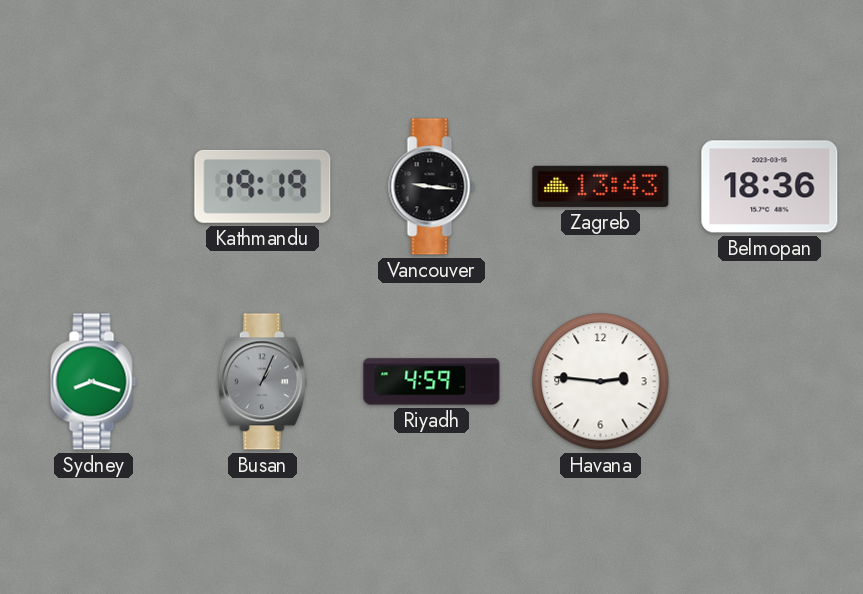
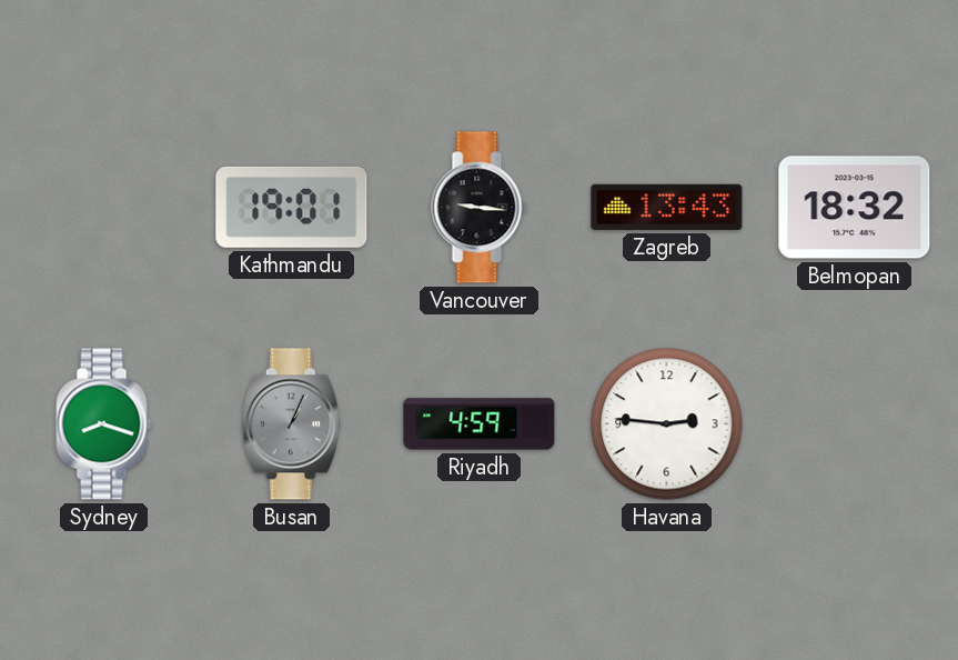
Kathmandu: 19:19 -> 19:01
Belmopan: 18:36 -> 18:32
